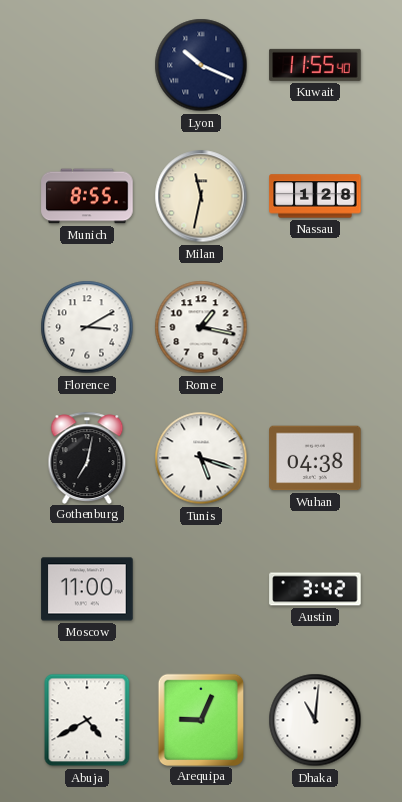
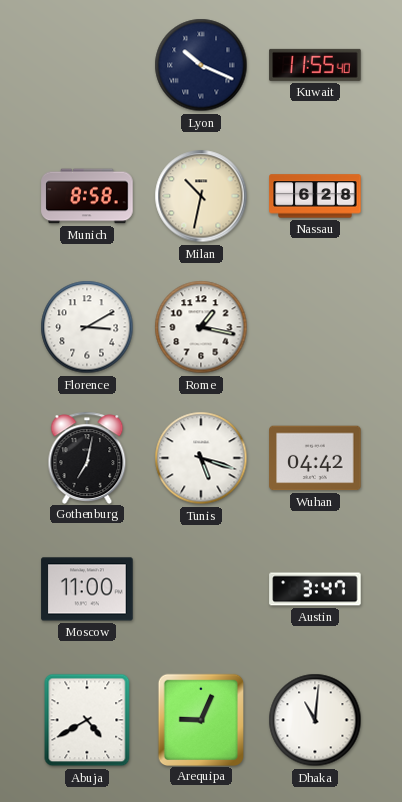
Munich: 8:55 -> 8:58
Milan: 11:32 -> 10:32
Nassau: 1:28 -> 6:28
Wuhan: 04:38 -> 04:42
Austin: 3:42 -> 3:47
